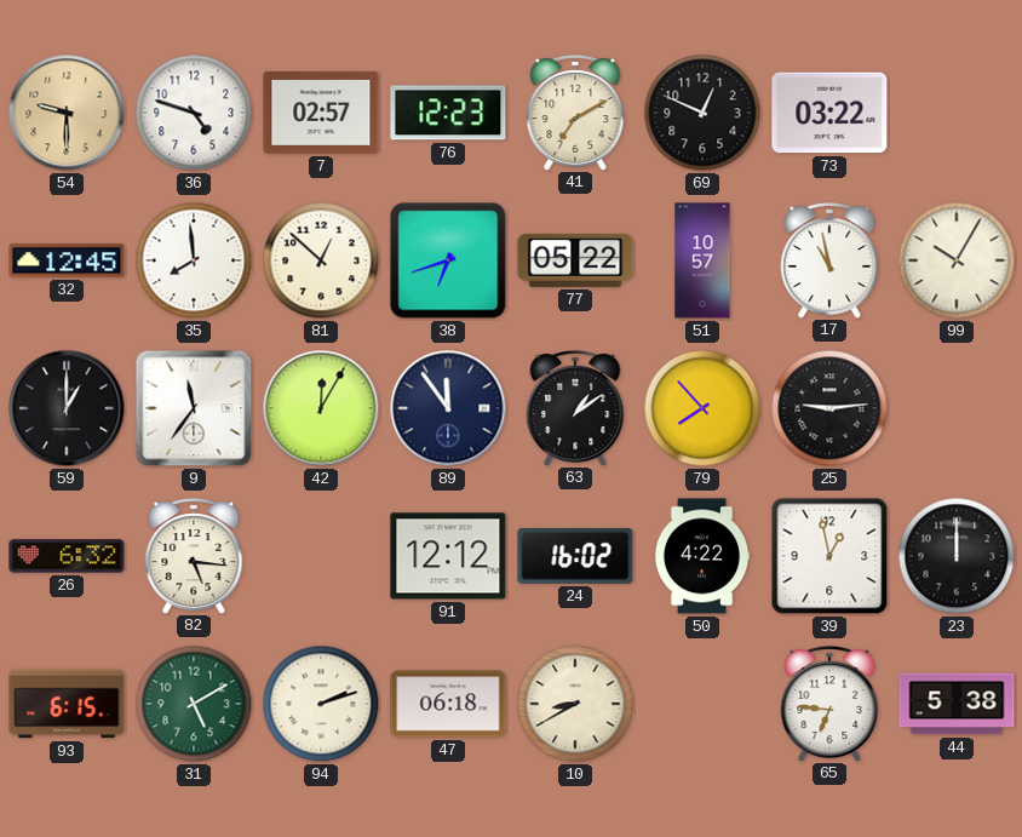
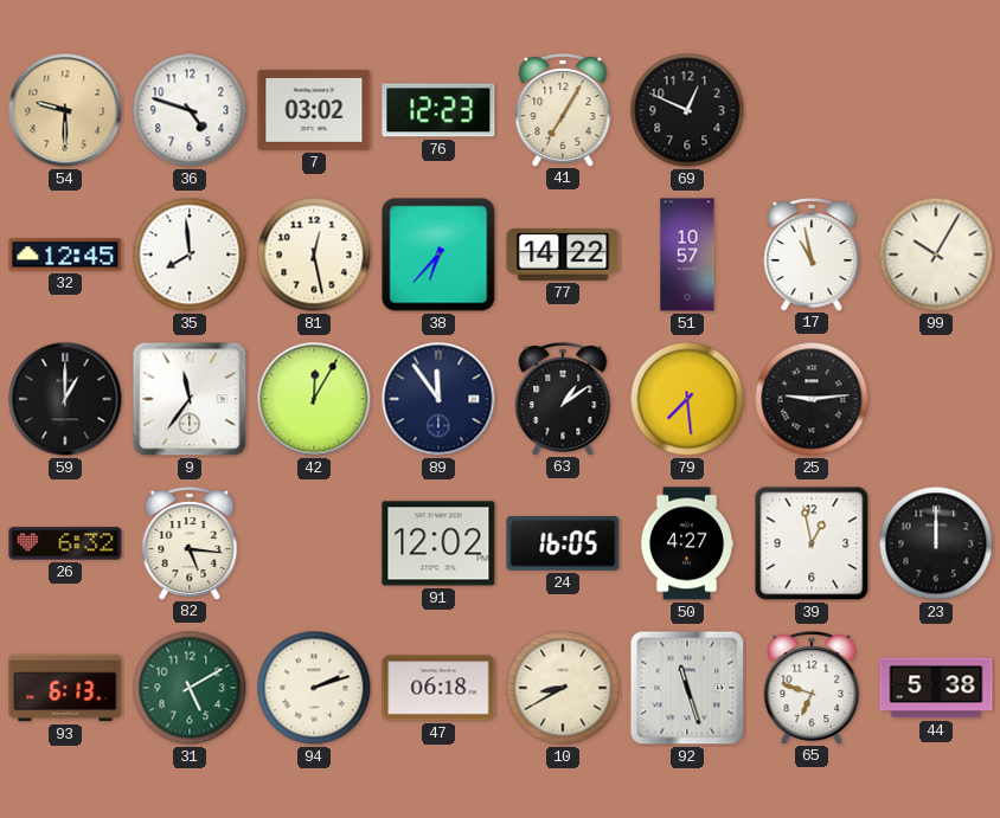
7: 02:57 -> 03:02
41: 7:10 -> 7:05
73: 03:22 -> none
81: 12:52 -> 12:28
38: 6:42 -> 6:37
77: 05:22 -> 14:22
79: 7:53 -> 7:29
91: 12:12 -> 12:02
24: 16:02 -> 16:05
50: 4:22 -> 4:27
93: 6:15 -> 6:13
92: none -> 11:27
65: 6:46 -> 6:48
